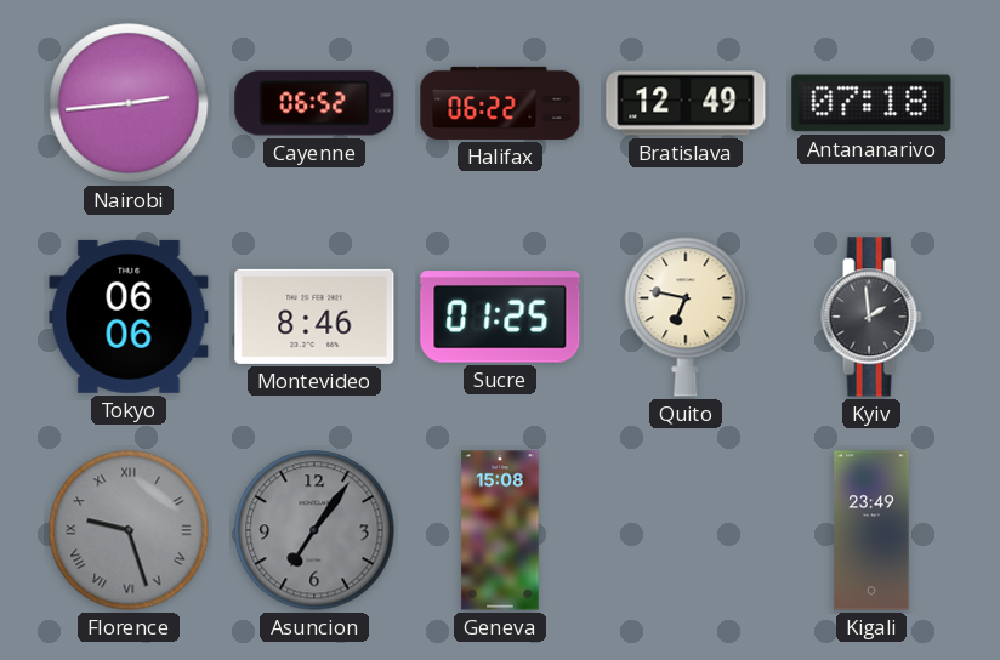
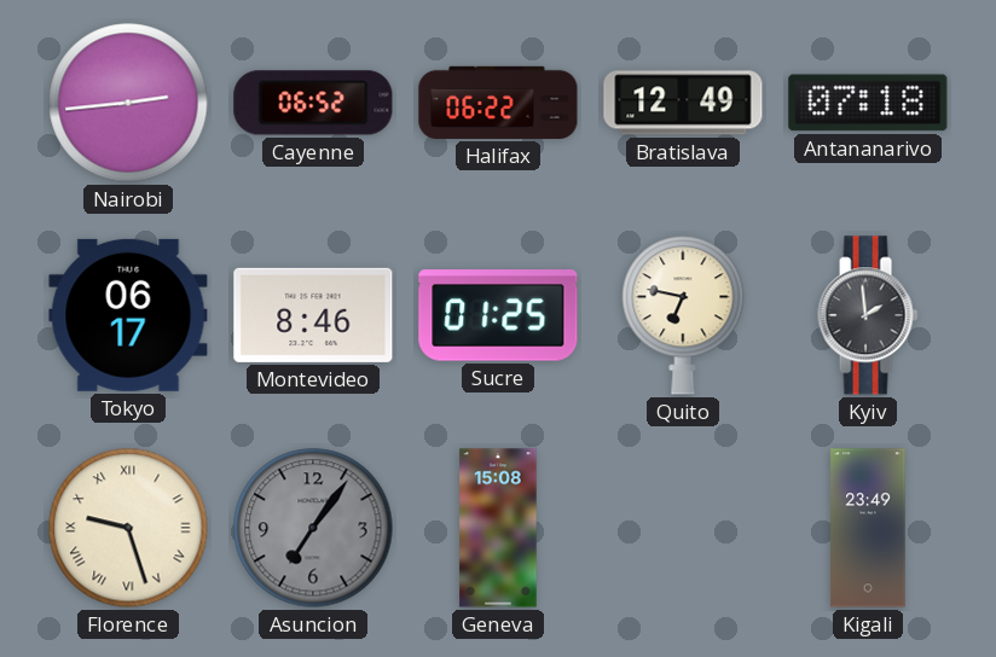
Tokyo: 06:06 -> 06:17
Florence dial: grey -> cream
